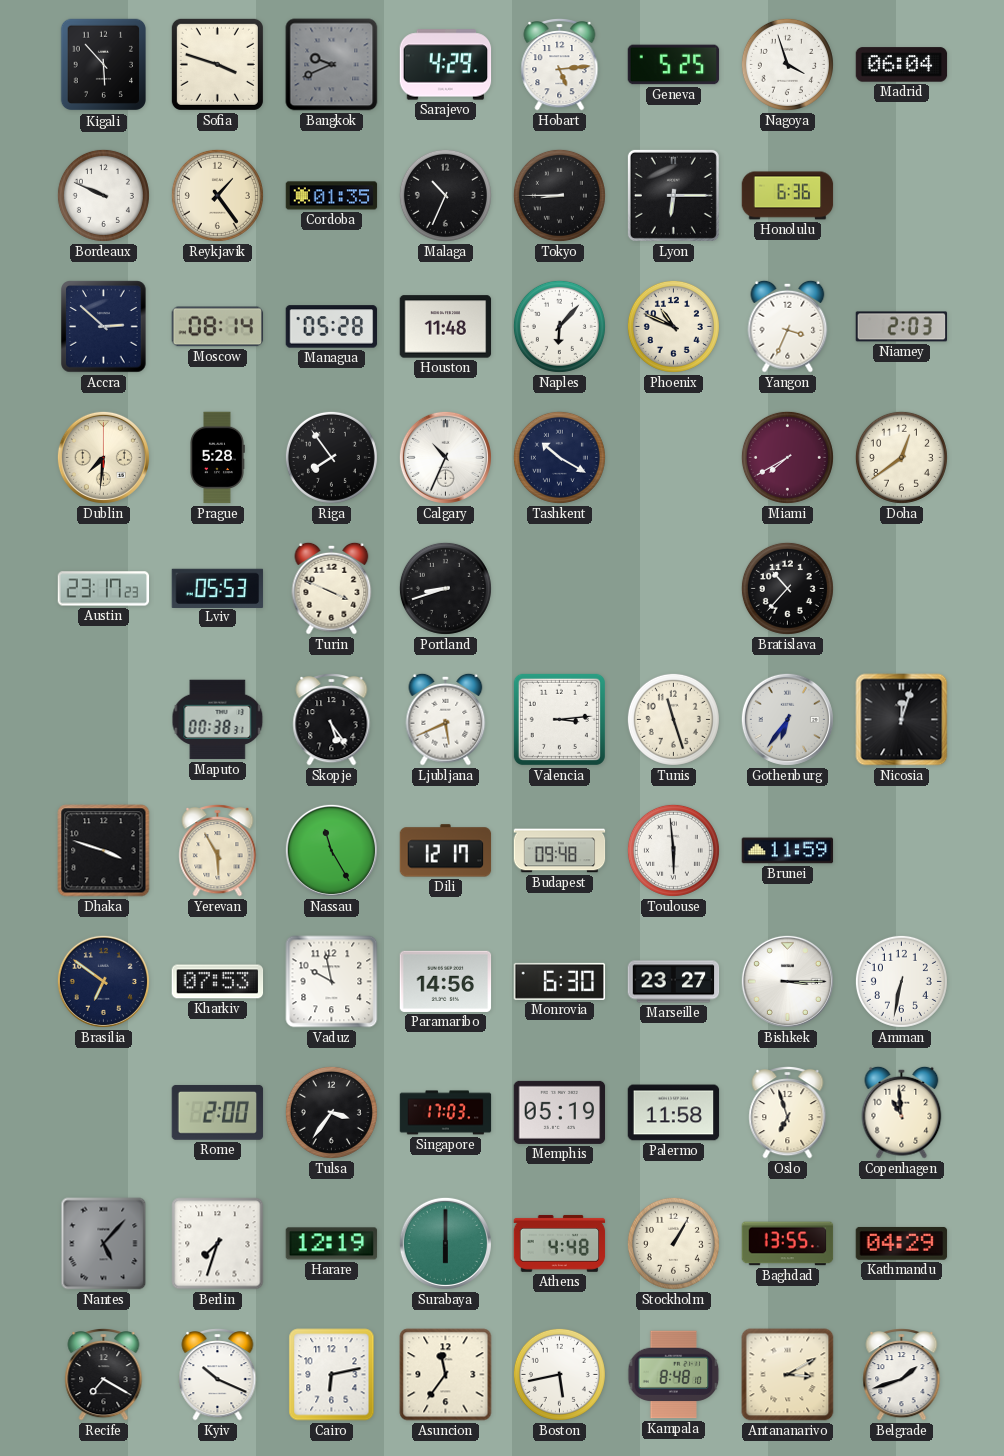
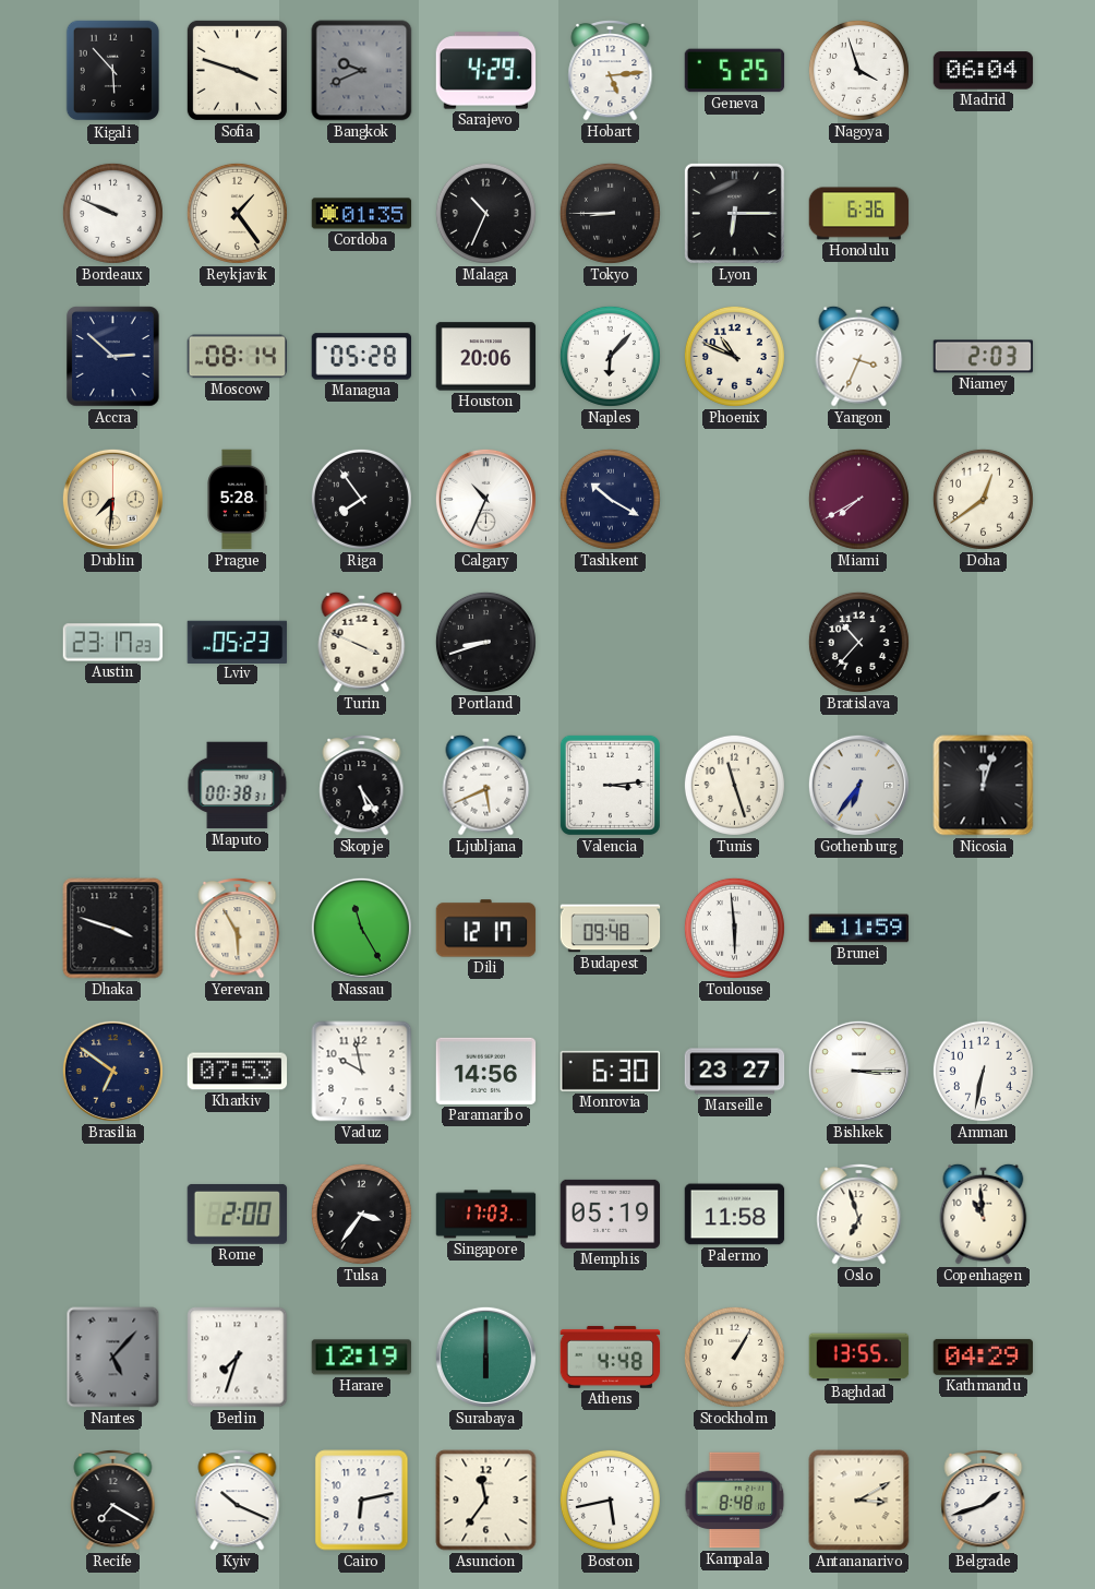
Houston: 11:48 -> 20:06
Lviv: 05:53 -> 05:23
